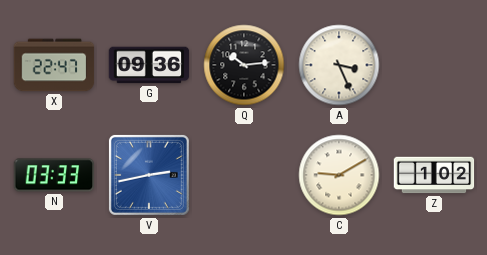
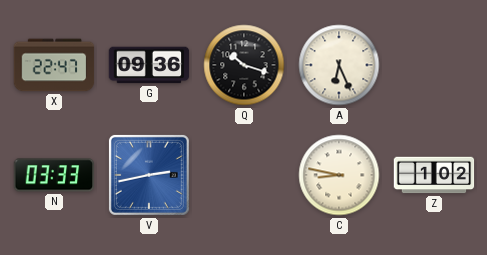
Q: 10:14 -> 10:18
A: 3:26 -> 6:26
C: 9:10 -> 8:47
